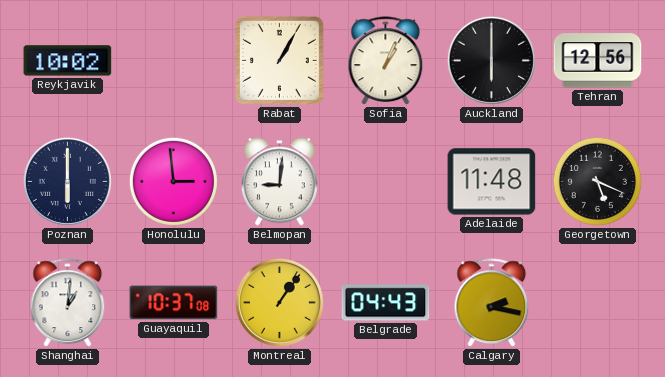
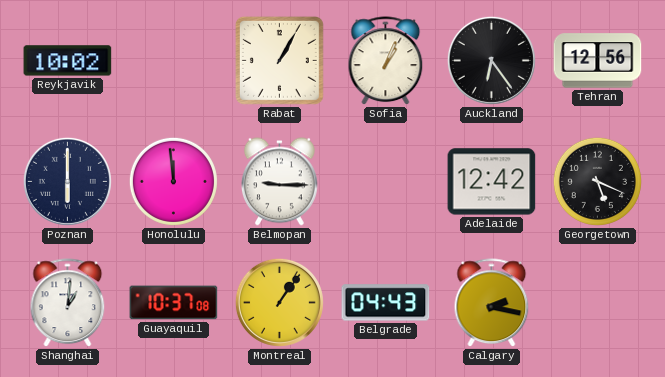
Auckland: 6:00 -> 6:24
Honolulu: 2:59 -> 11:59
Belmopan: 9:01 -> 9:15
Adelaide: 11:48 -> 12:42
